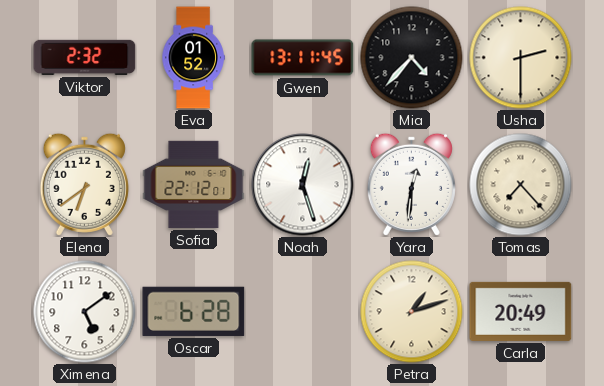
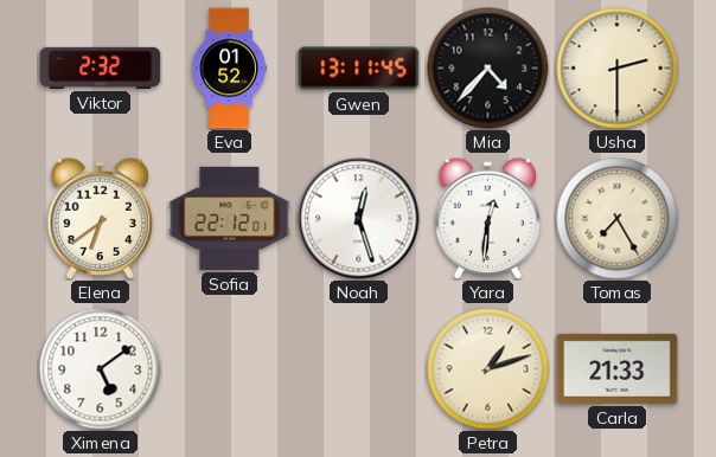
Tomas: 7:23 -> 7:25
Oscar: 6:28 -> none
Carla: 20:49 -> 21:33
